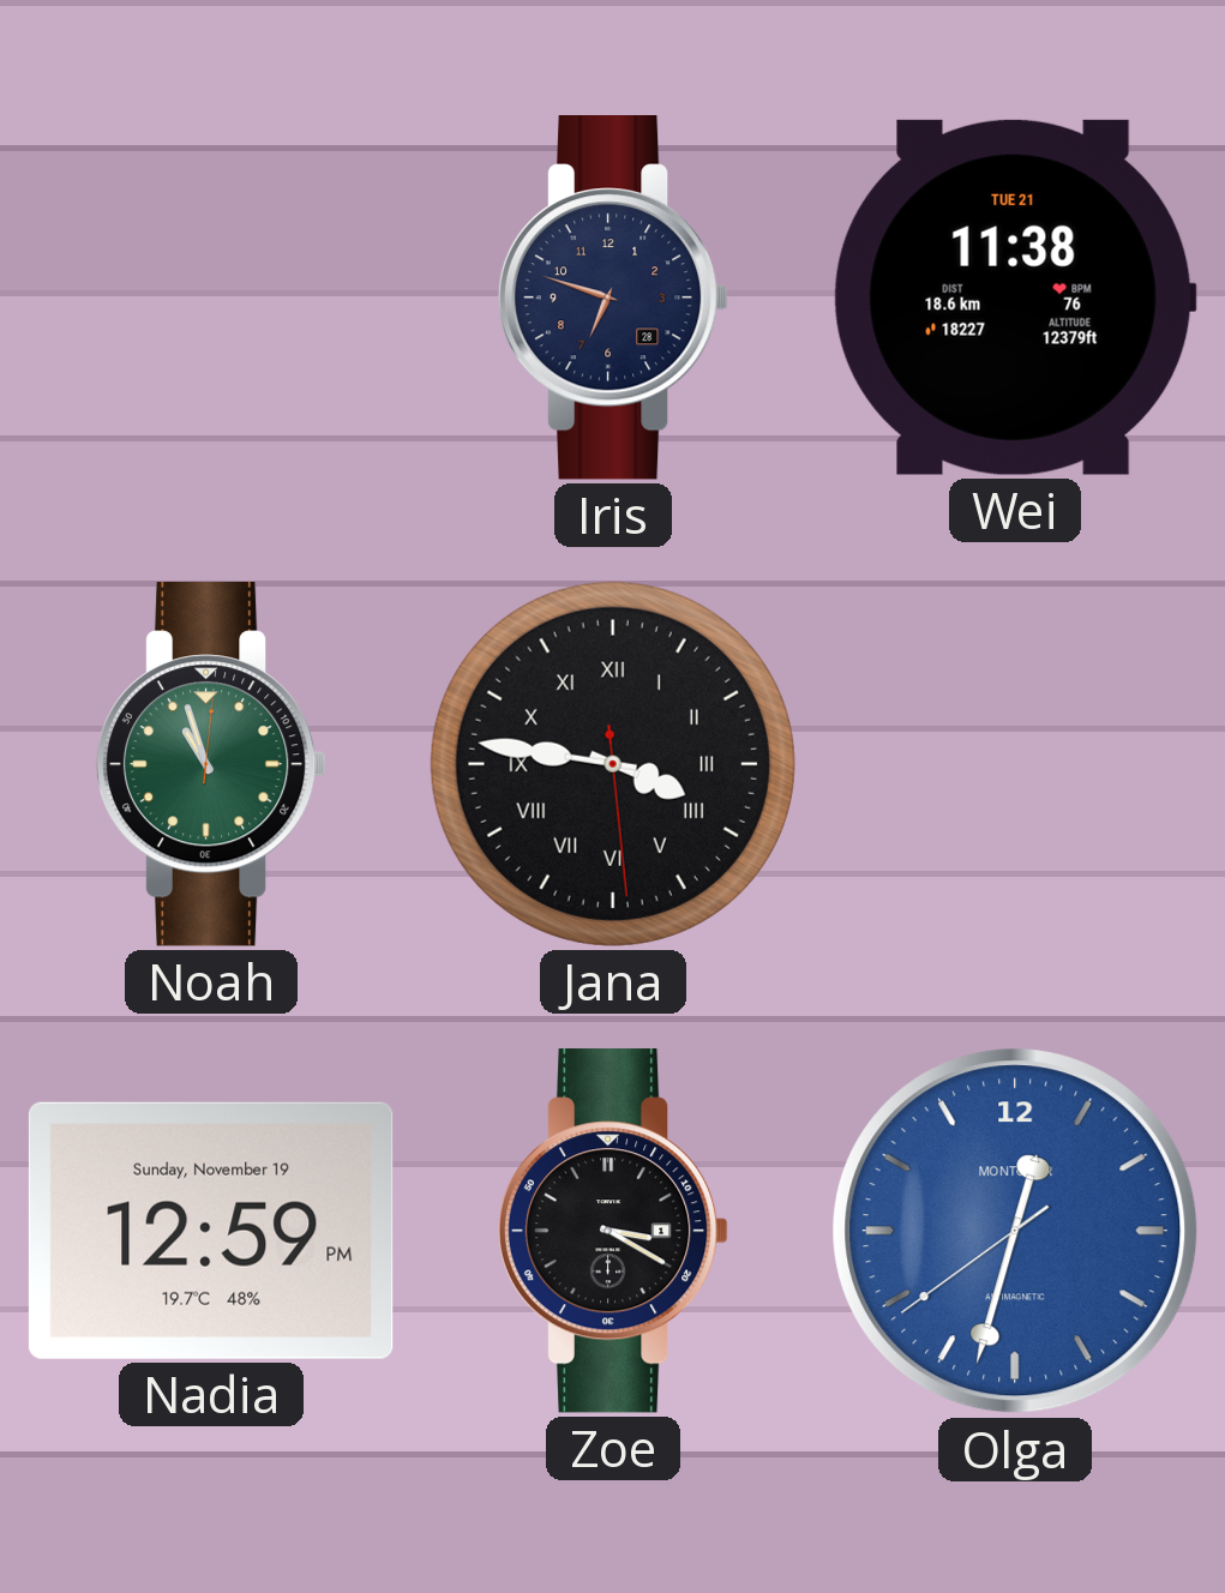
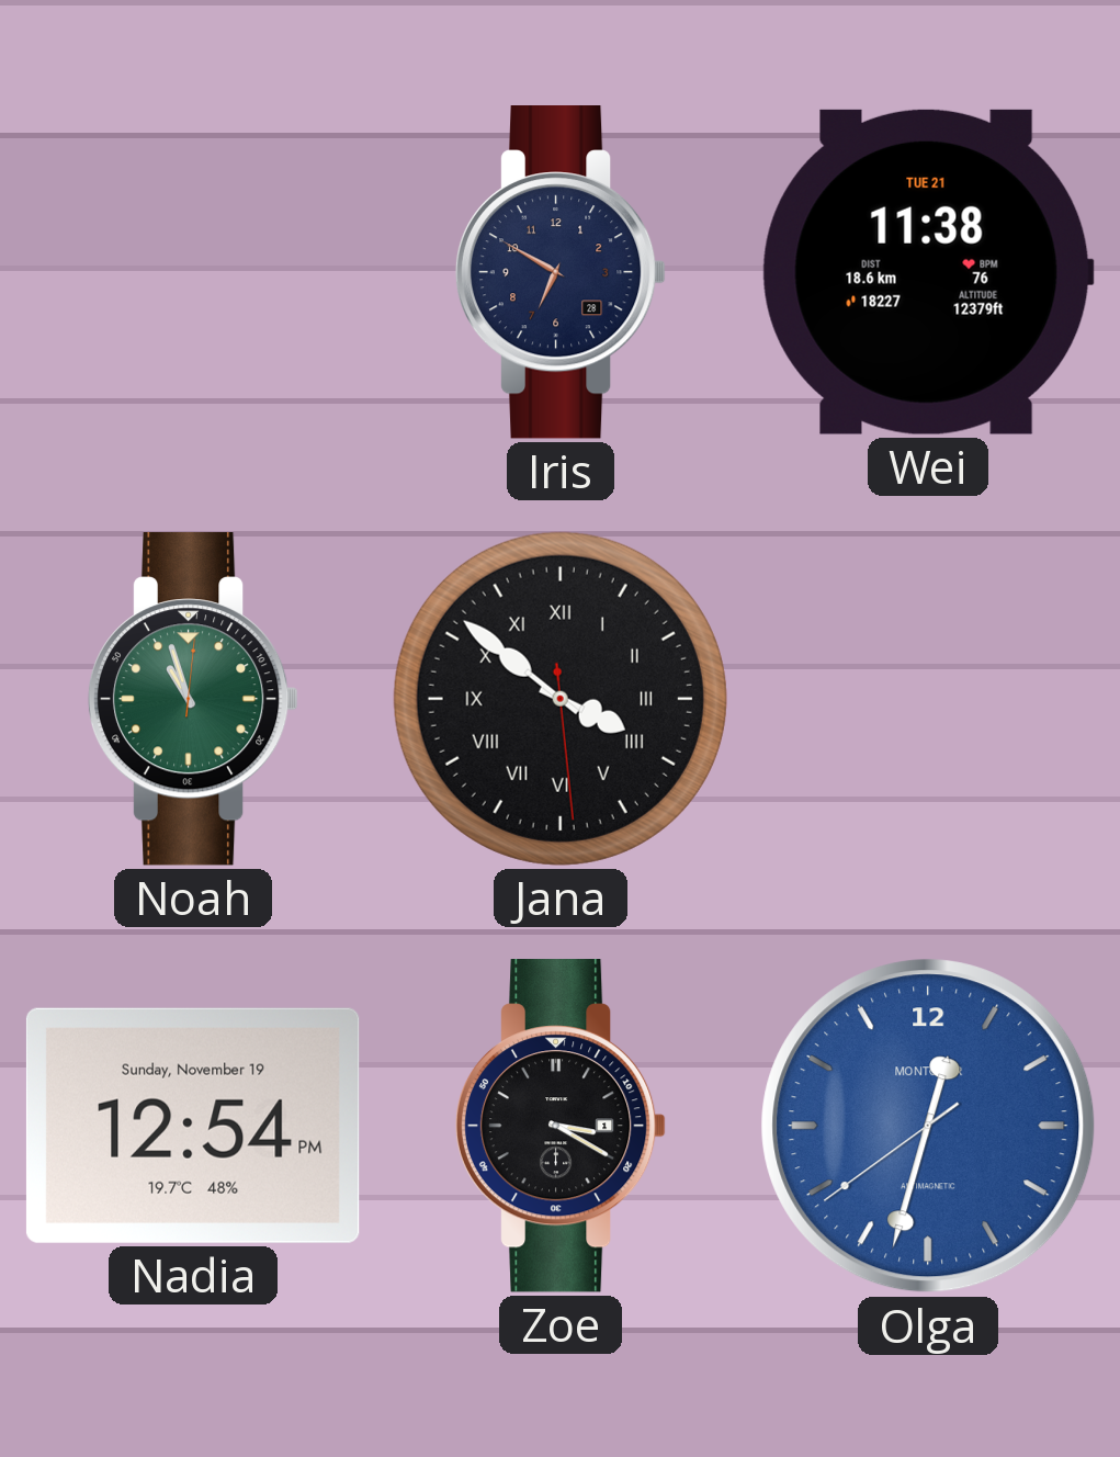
Iris: 6:48 -> 6:50
Jana: 3:46 -> 3:51
Nadia: 12:59 -> 12:54
